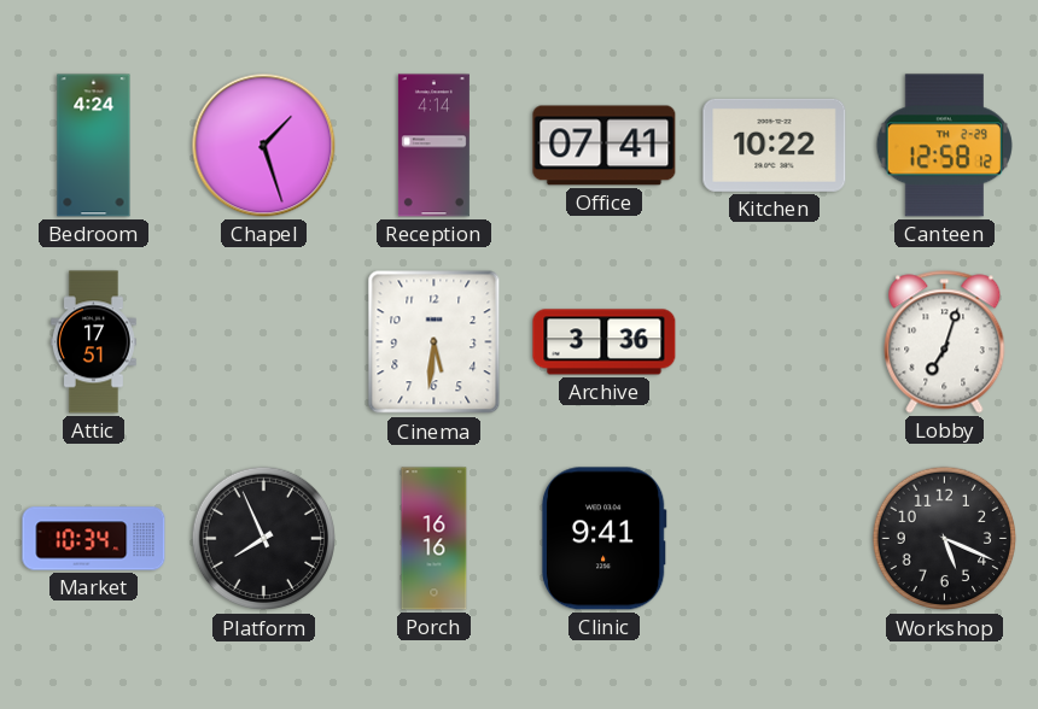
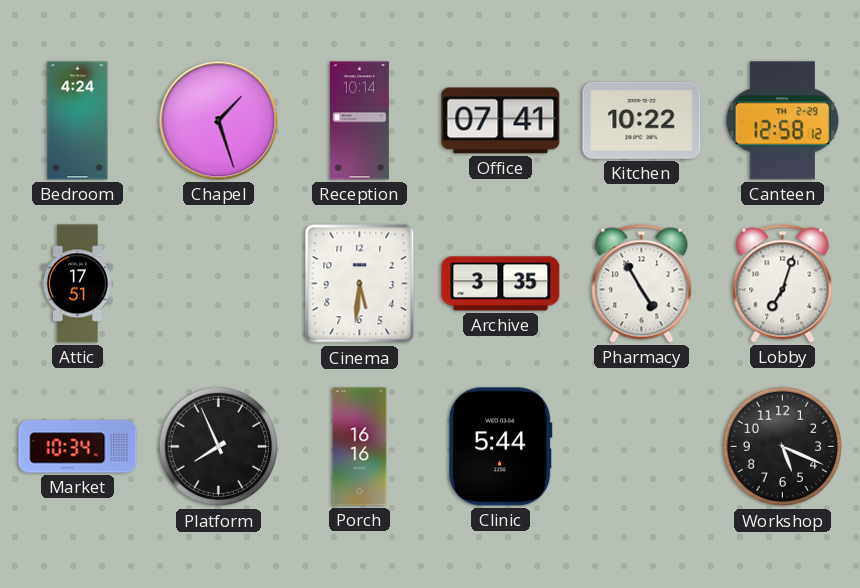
Reception: 4:14 -> 10:14
Archive: 3:36 -> 3:35
Pharmacy: none -> 4:55
Clinic: 9:41 -> 5:44
